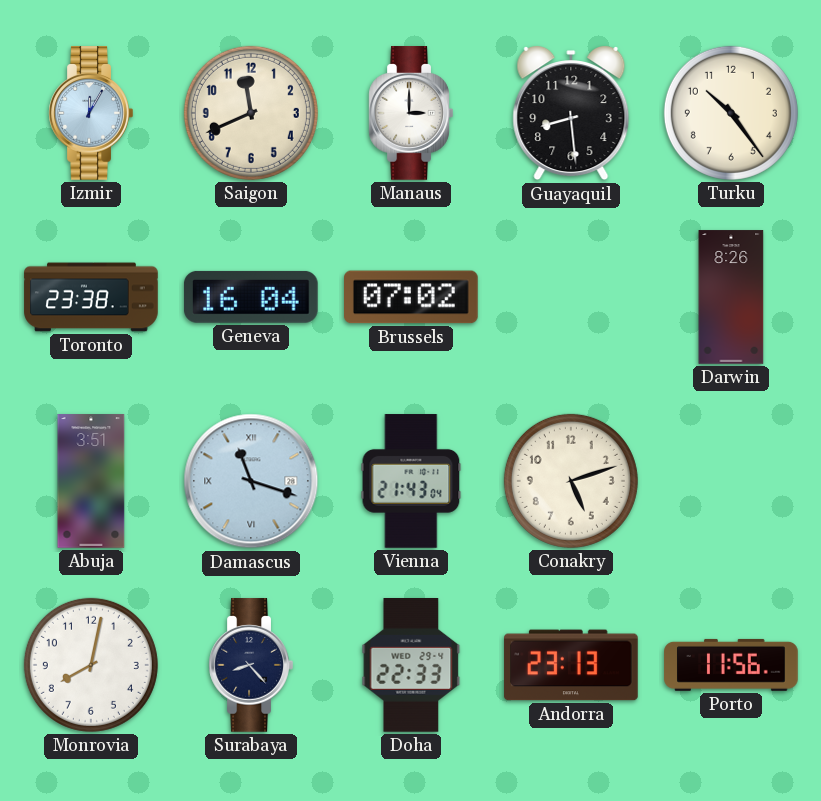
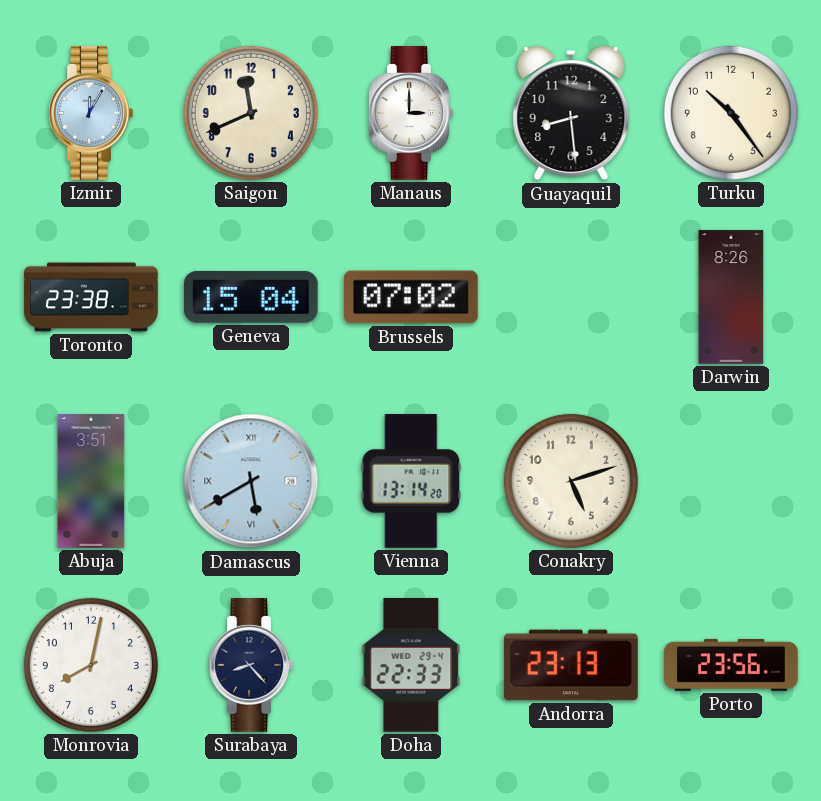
Geneva: 16:04 -> 15:04
Damascus: 11:18 -> 5:40
Vienna: 21:43 -> 13:14
Porto: 11:56 -> 23:56
